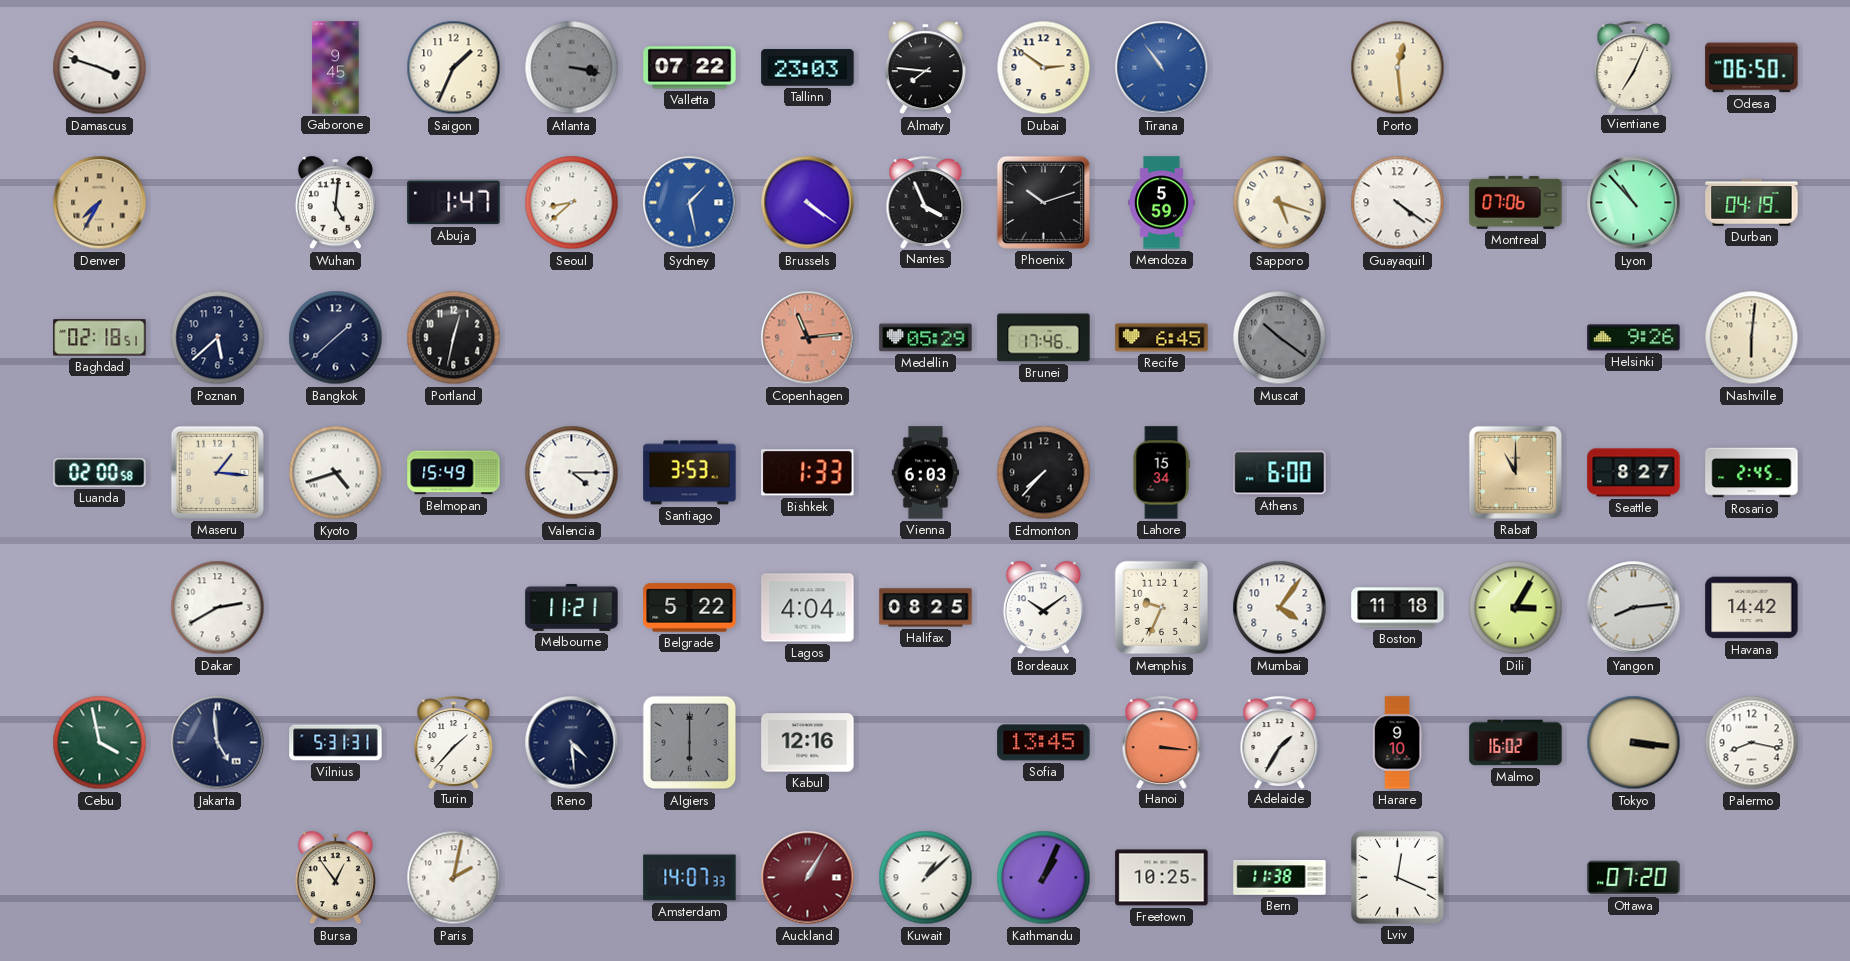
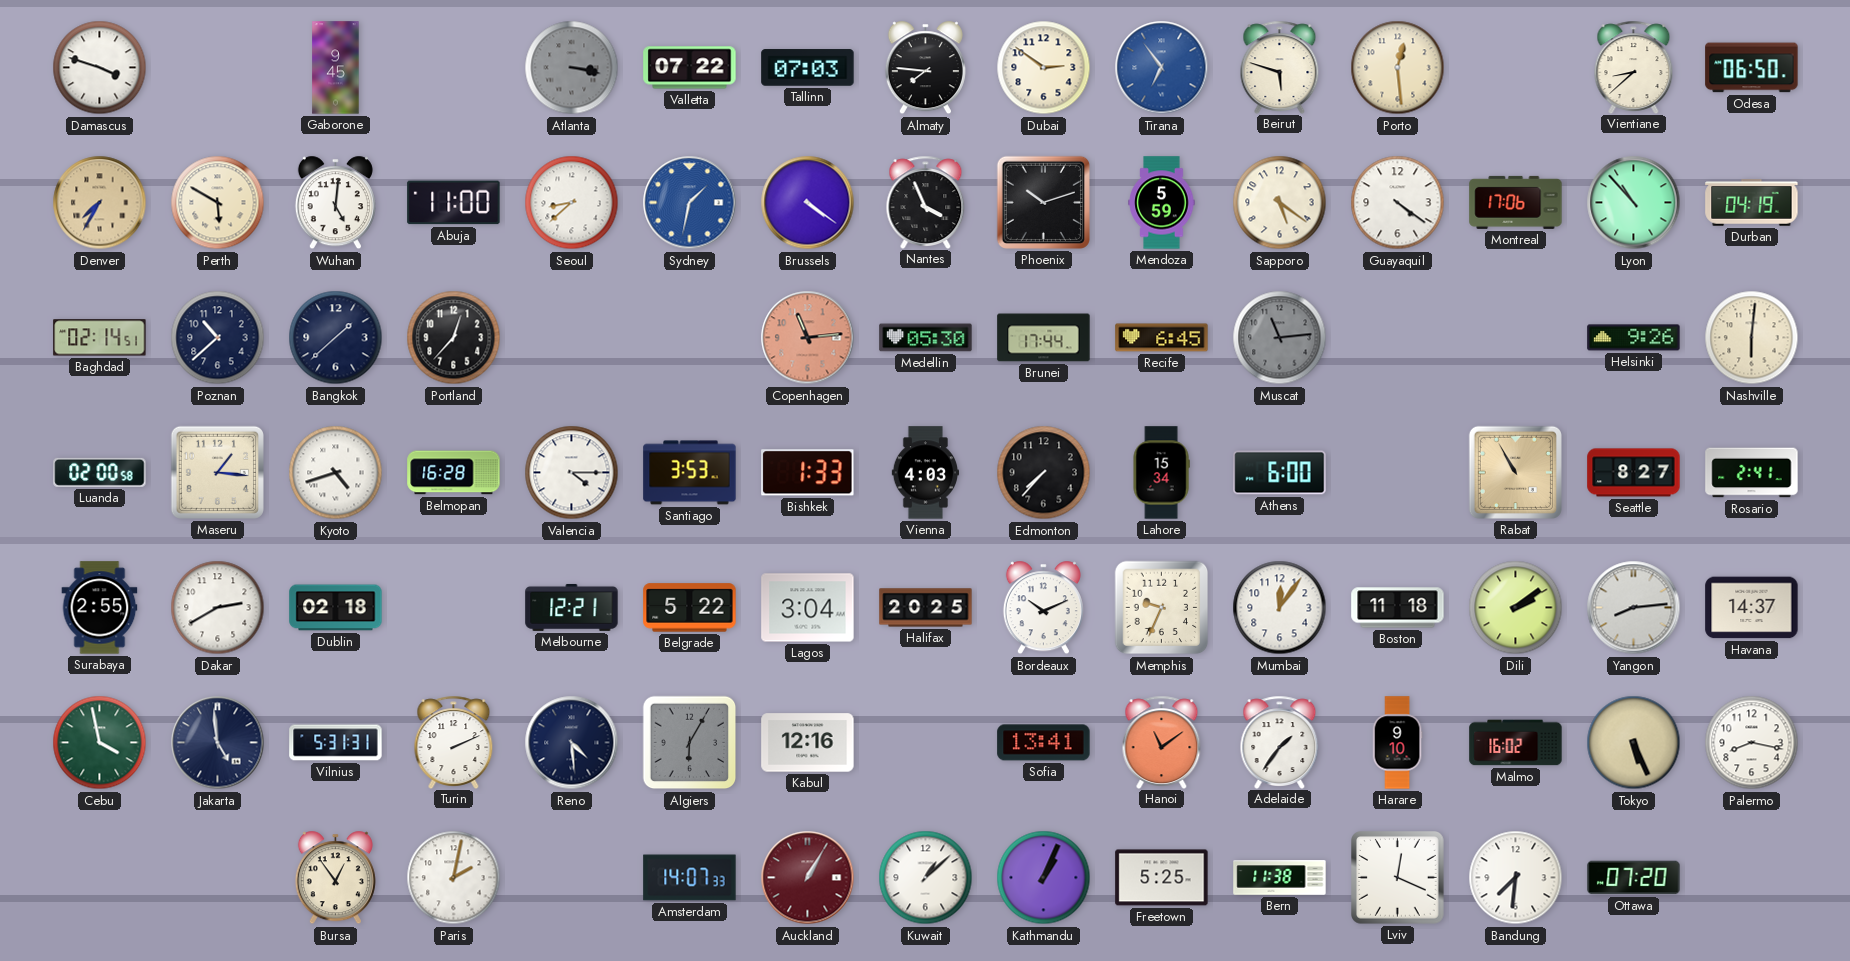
Saigon: 1:34 -> none
Tallinn: 23:03 -> 07:03
Tirana: 10:54 -> 6:54
Beirut: none -> 5:48
Vientiane: 7:04 -> 8:38
Perth: none -> 5:50
Abuja: 1:47 -> 11:00
Sydney: 1:28 -> 1:32
Sapporo: 5:18 -> 5:21
Montreal: 07:06 -> 17:06
Baghdad: 02:18 -> 02:14
Poznan: 5:38 -> 10:38
Portland: 12:32 -> 12:37
Medellin: 05:29 -> 05:30
Brunei: 17:46 -> 17:44
Muscat: 10:21 -> 11:14
Belmopan: 15:49 -> 16:28
Vienna: 6:03 -> 4:03
Rabat: 11:00 -> 10:55
Rosario: 2:45 -> 2:41
Surabaya: none -> 2:55
Dublin: none -> 02:18
Melbourne: 11:21 -> 12:21
Lagos: 4:04 -> 3:04
Halifax: 08:25 -> 20:25
Bordeaux: 10:09 -> 10:11
Mumbai: 4:06 -> 12:06
Dili: 3:05 -> 2:09
Havana: 14:42 -> 14:37
Turin: 1:37 -> 2:11
Algiers: 6:00 -> 6:05
Sofia: 13:45 -> 13:41
Hanoi: 3:16 -> 11:09
Adelaide: 1:35 -> 1:36
Tokyo: 3:16 -> 5:26
Freetown: 10:25 -> 5:25
Bandung: none -> 7:31
